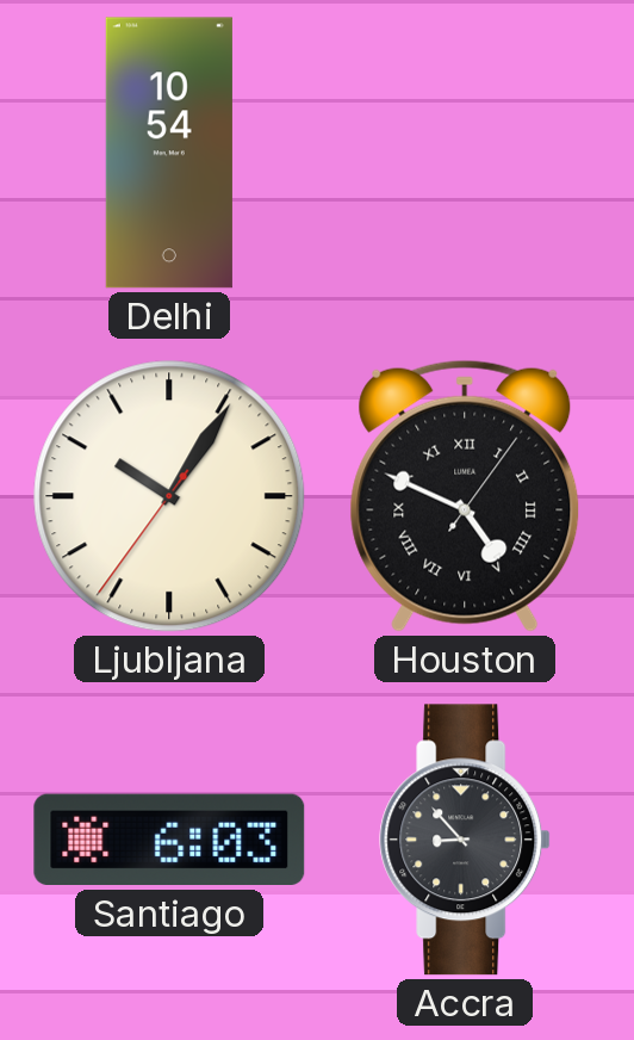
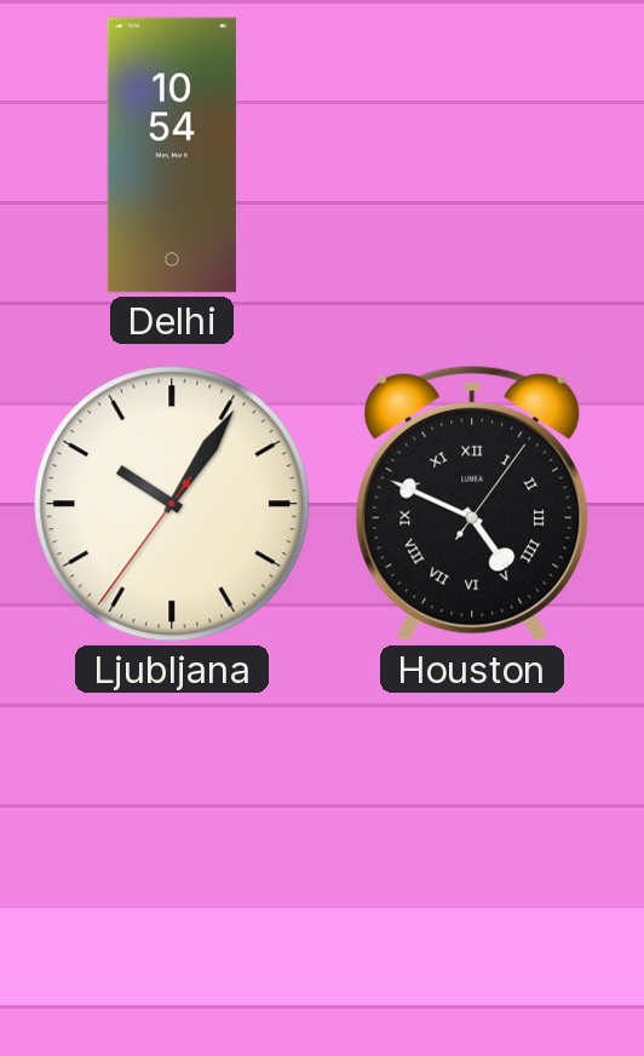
Santiago: 6:03 -> none
Accra: 8:53 -> none
